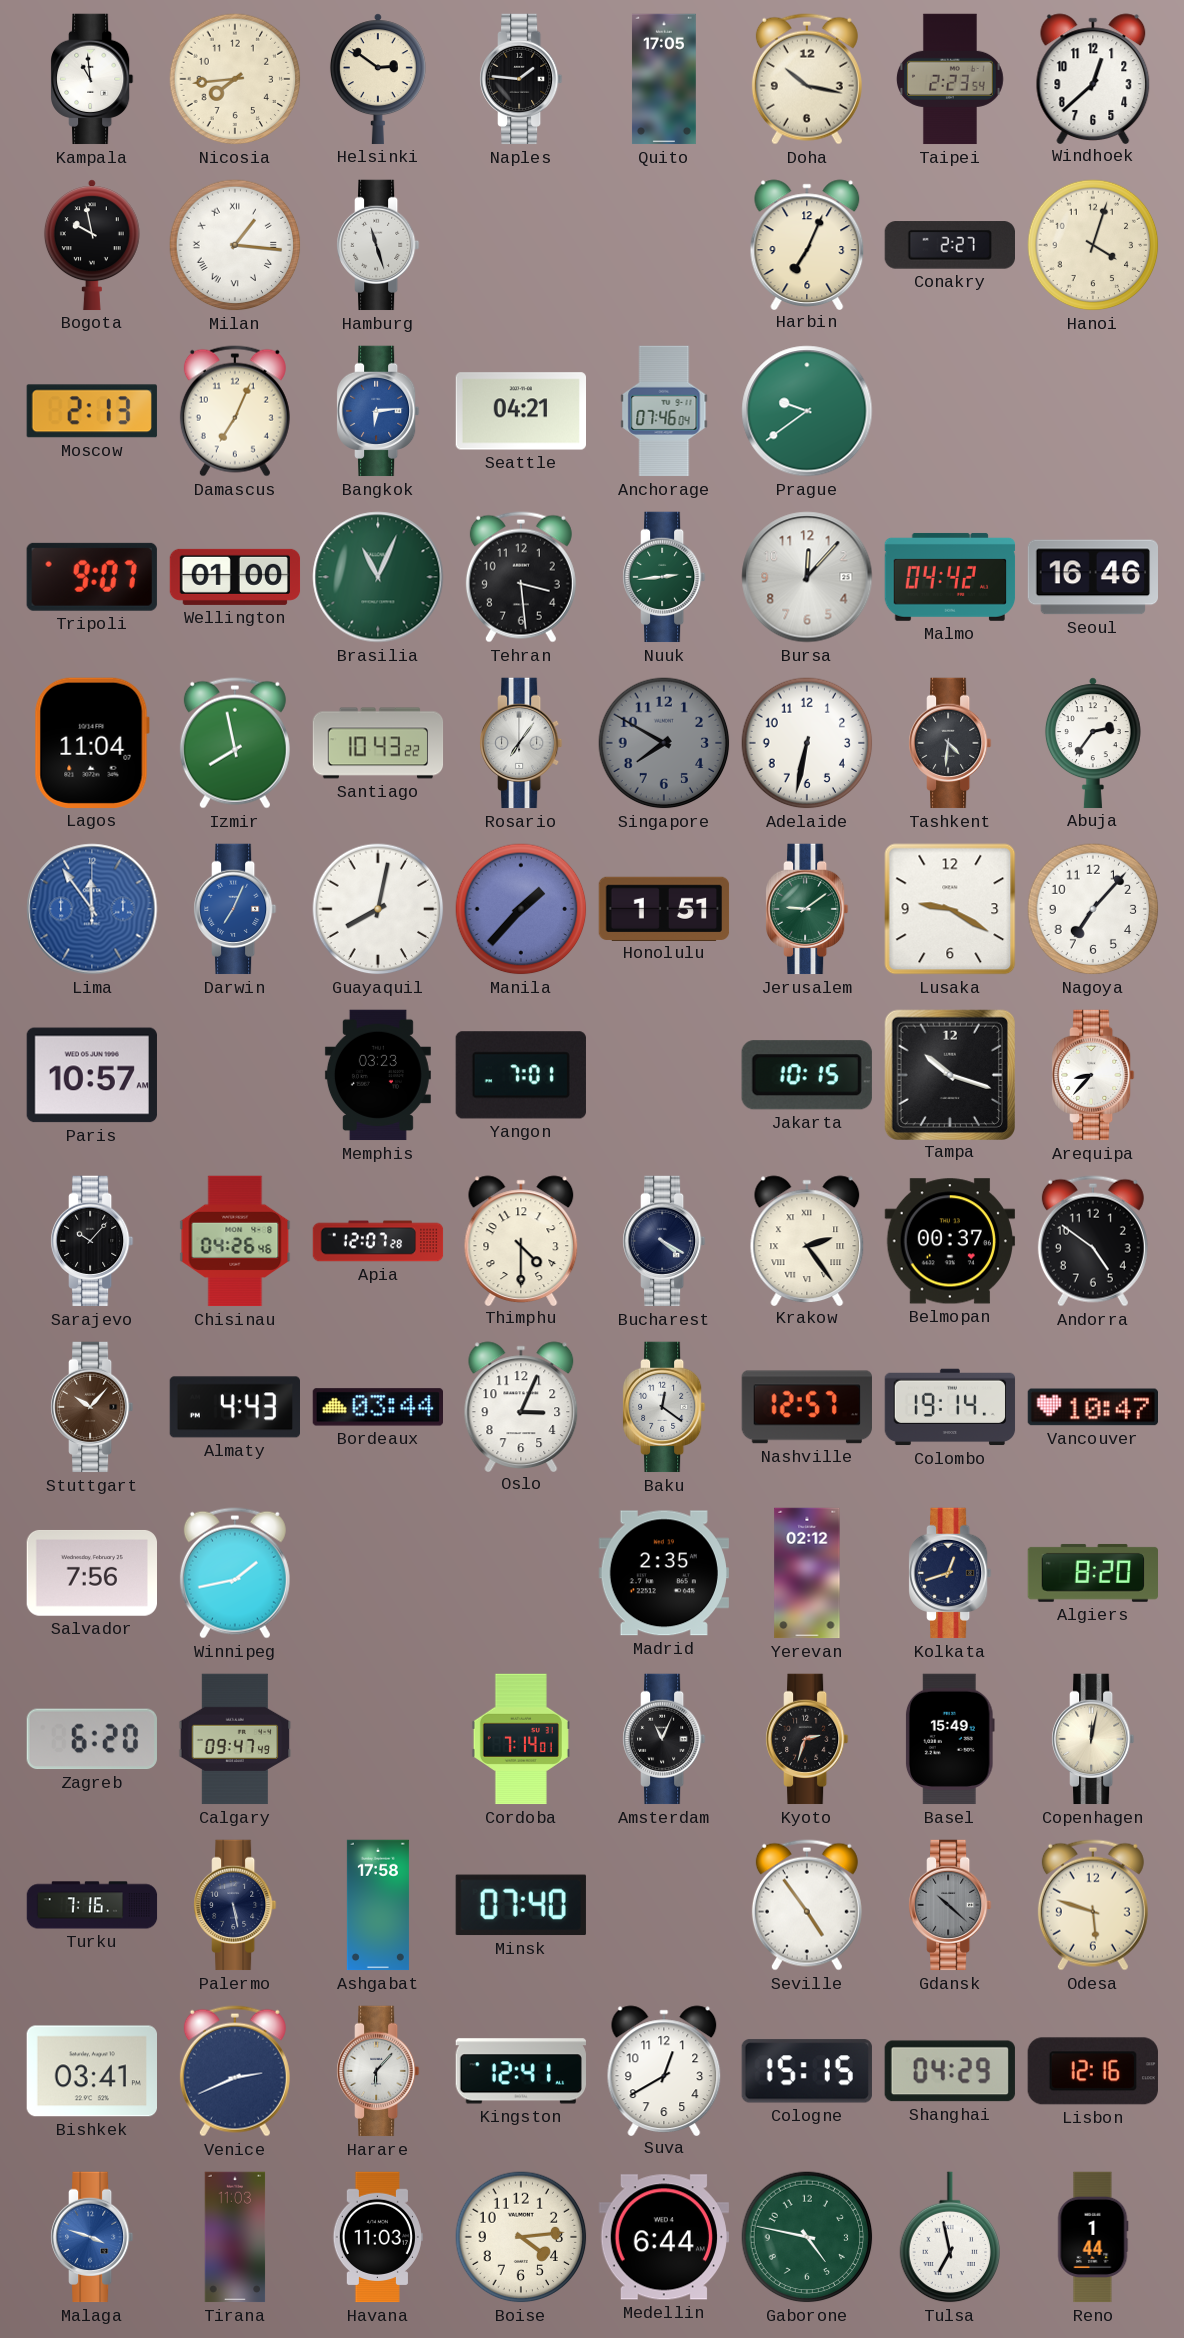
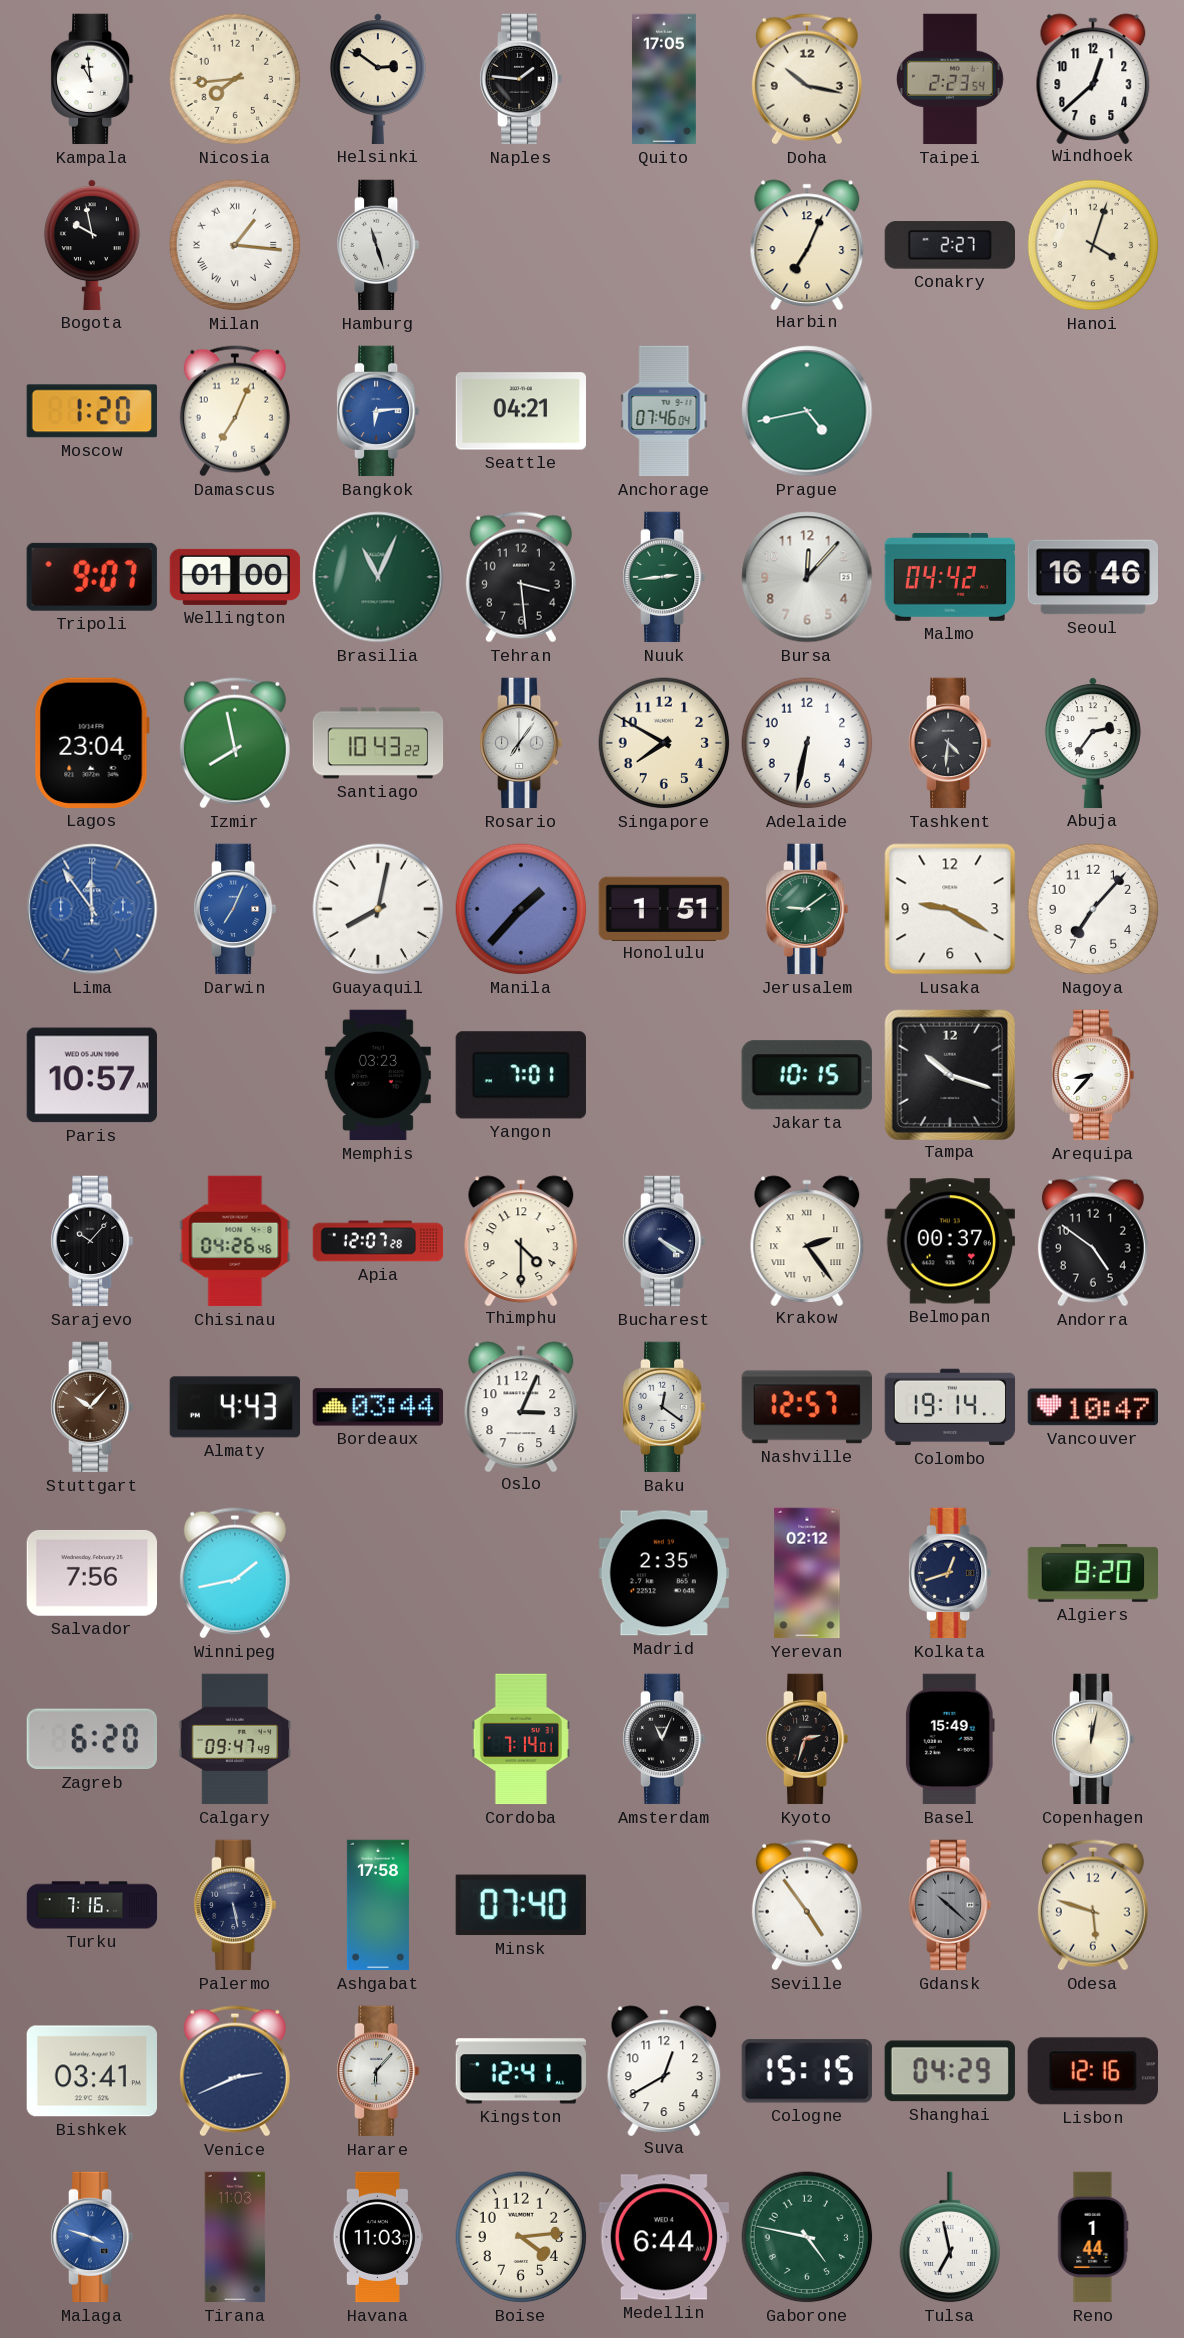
Moscow: 2:13 -> 1:20
Prague: 9:39 -> 4:43
Lagos: 11:04 -> 23:04
Singapore dial: grey -> cream
